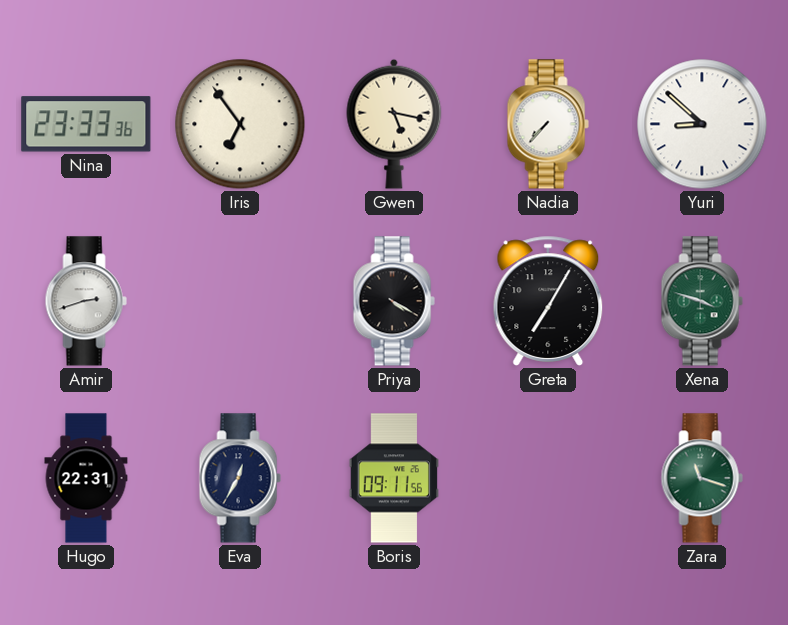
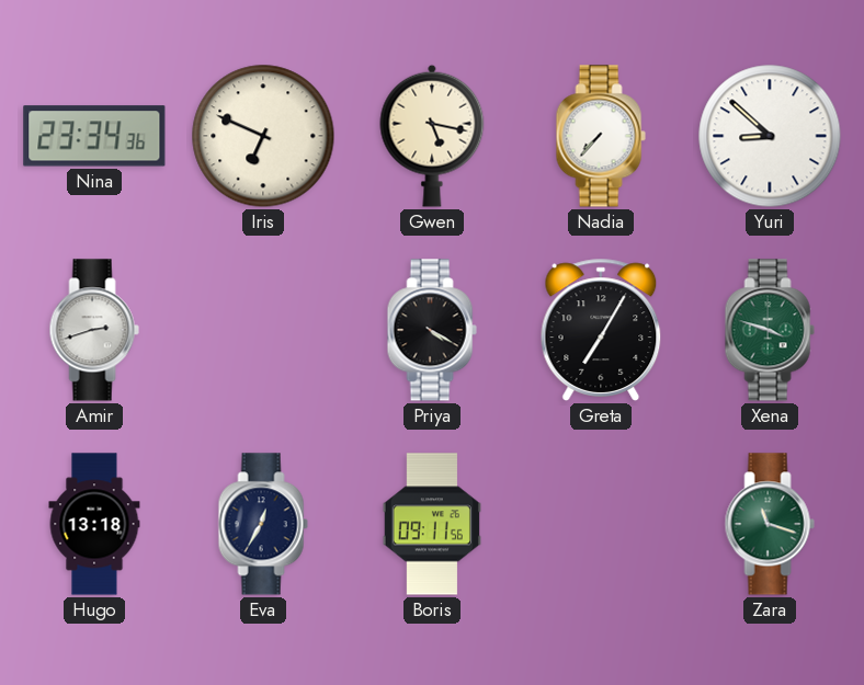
Nina: 23:33 -> 23:34
Iris: 6:54 -> 6:49
Hugo: 22:31 -> 13:18
